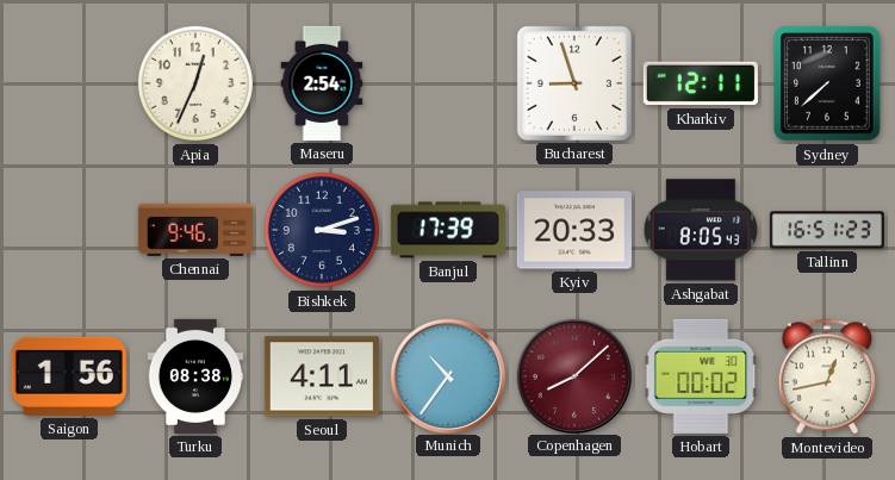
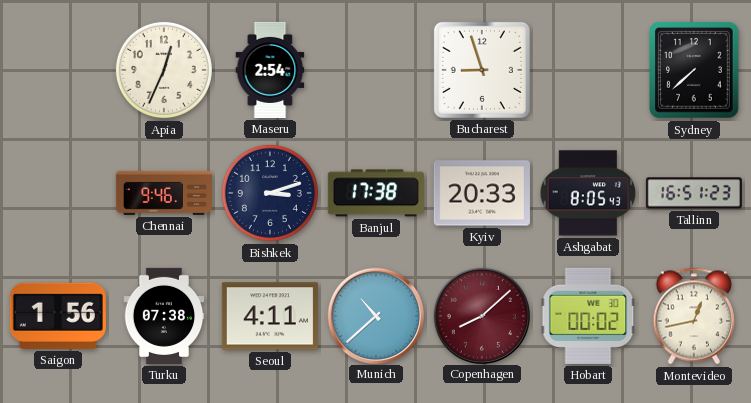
Kharkiv: 12:11 -> none
Banjul: 17:39 -> 17:38
Turku: 08:38 -> 07:38
Munich: 10:36 -> 10:38
